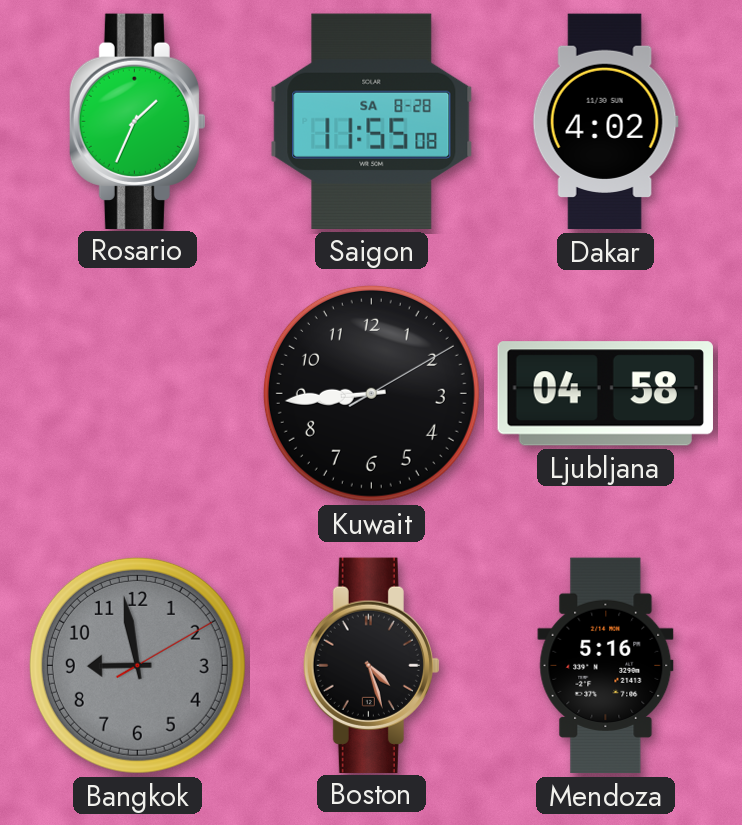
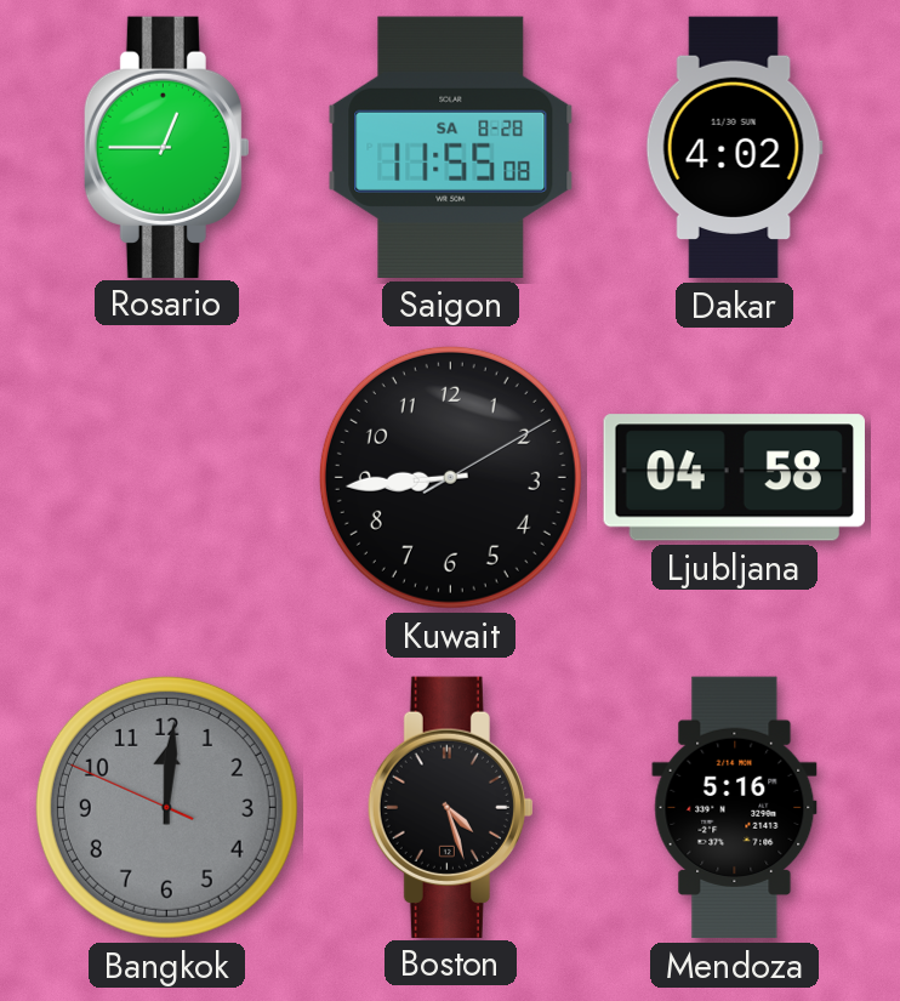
Rosario: 1:34 -> 12:45
Bangkok: 8:58 -> 12:00
